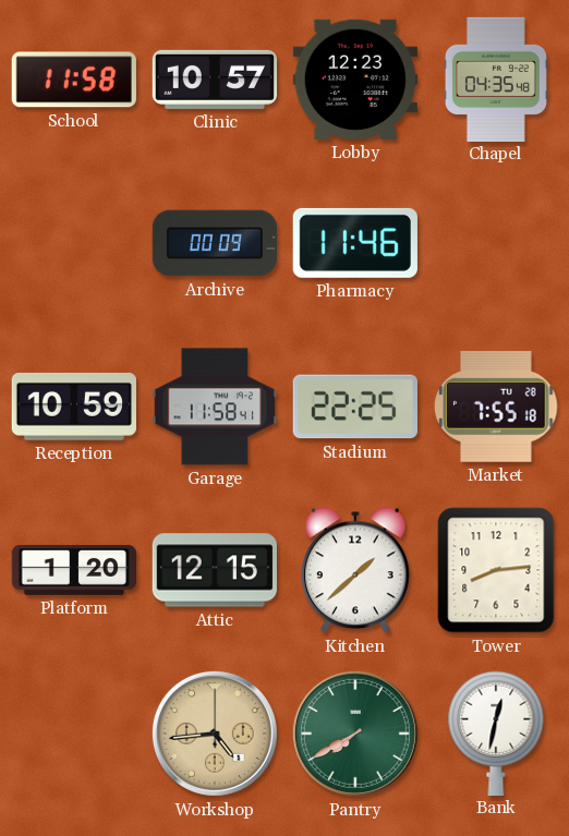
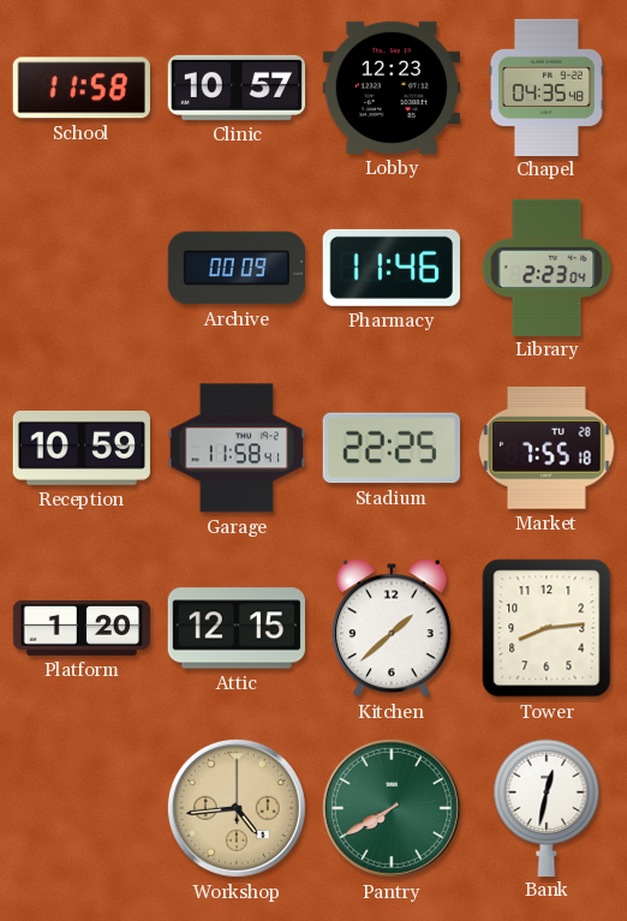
Library: none -> 2:23
